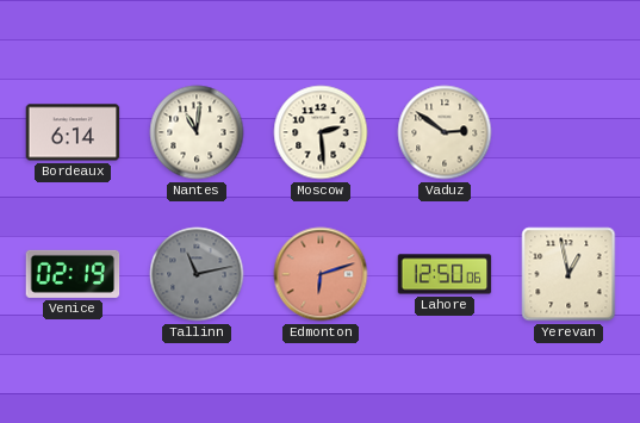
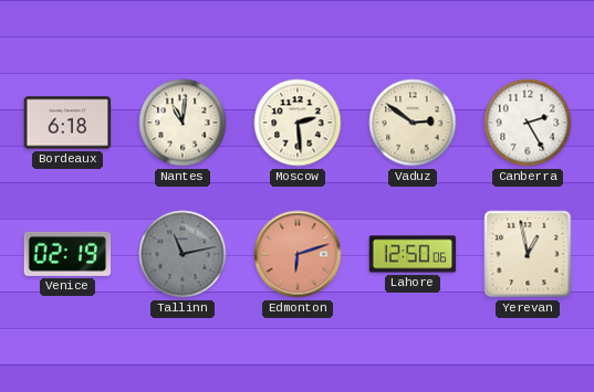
Bordeaux: 6:14 -> 6:18
Canberra: none -> 2:25
